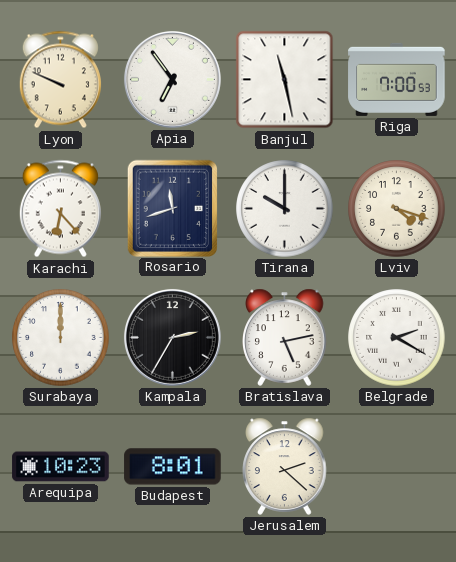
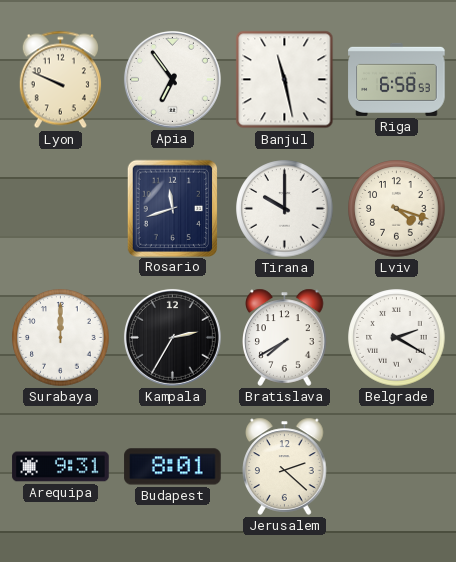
Riga: 7:00 -> 6:58
Karachi: 6:23 -> none
Bratislava: 5:13 -> 7:40
Arequipa: 10:23 -> 9:31
